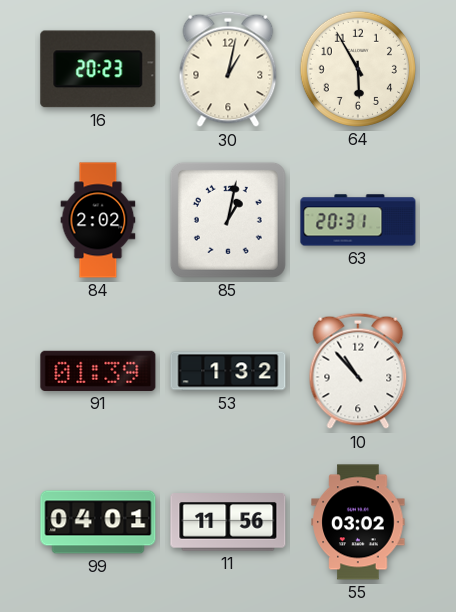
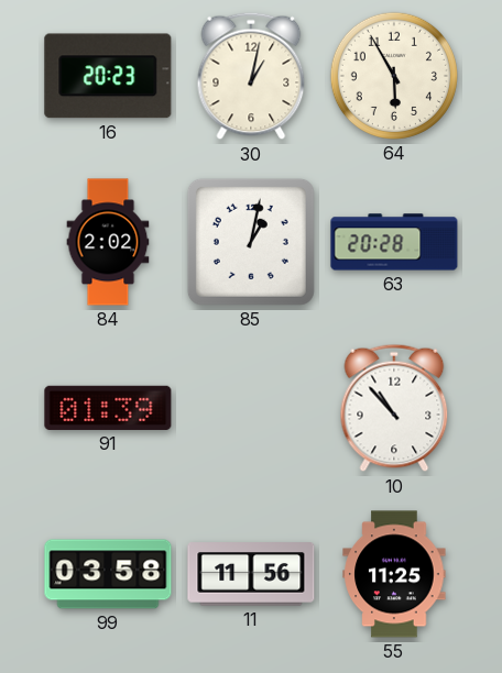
63: 20:31 -> 20:28
53: 1:32 -> none
99: 04:01 -> 03:58
55: 03:02 -> 11:25
